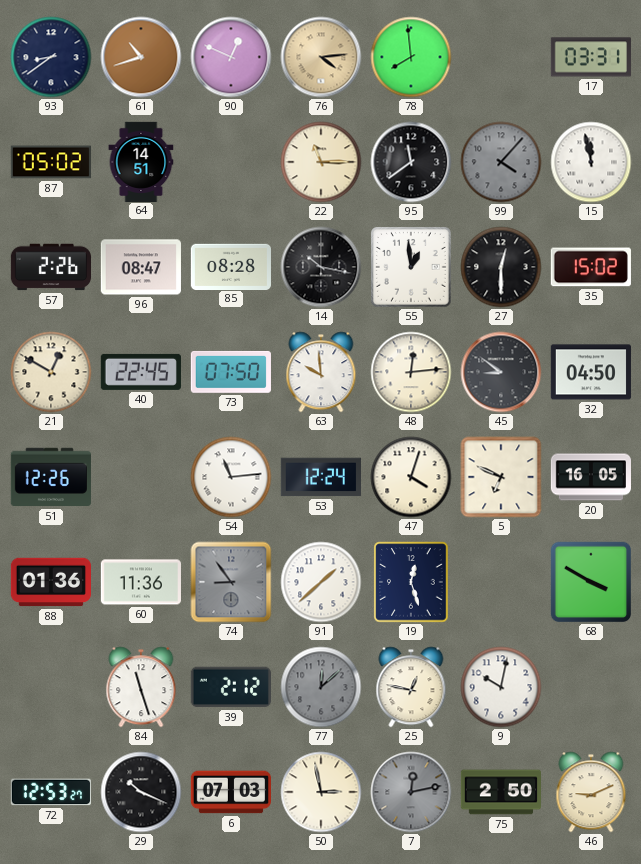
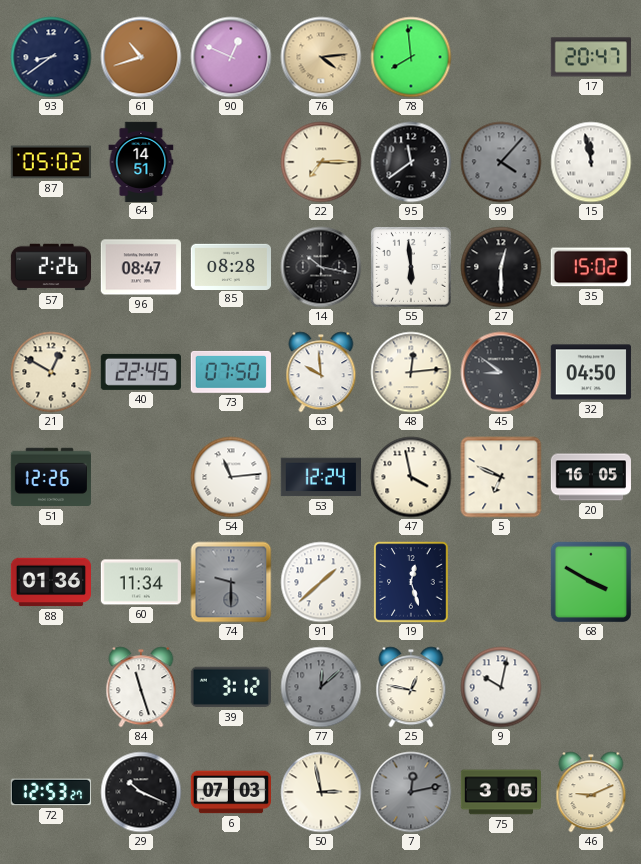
17: 03:31 -> 20:47
22: 11:15 -> 7:15
55: 12:59 -> 5:59
47: 4:03 -> 3:58
60: 11:36 -> 11:34
74: 8:54 -> 9:30
39: 2:12 -> 3:12
75: 2:50 -> 3:05
